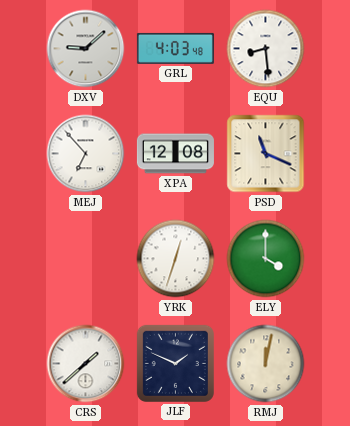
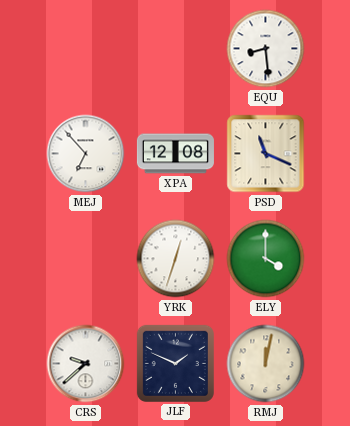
DXV: 9:08 -> none
GRL: 4:03 -> none
CRS: 1:38 -> 9:38
